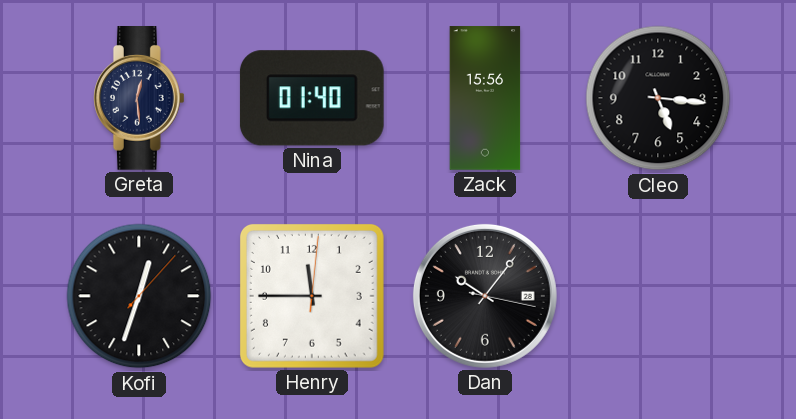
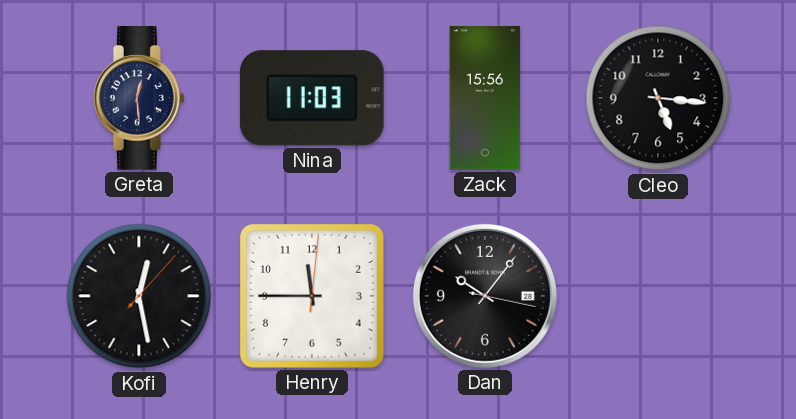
Nina: 01:40 -> 11:03
Kofi: 12:33 -> 12:28
